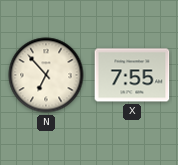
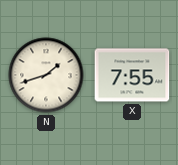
N: 6:53 -> 1:42
